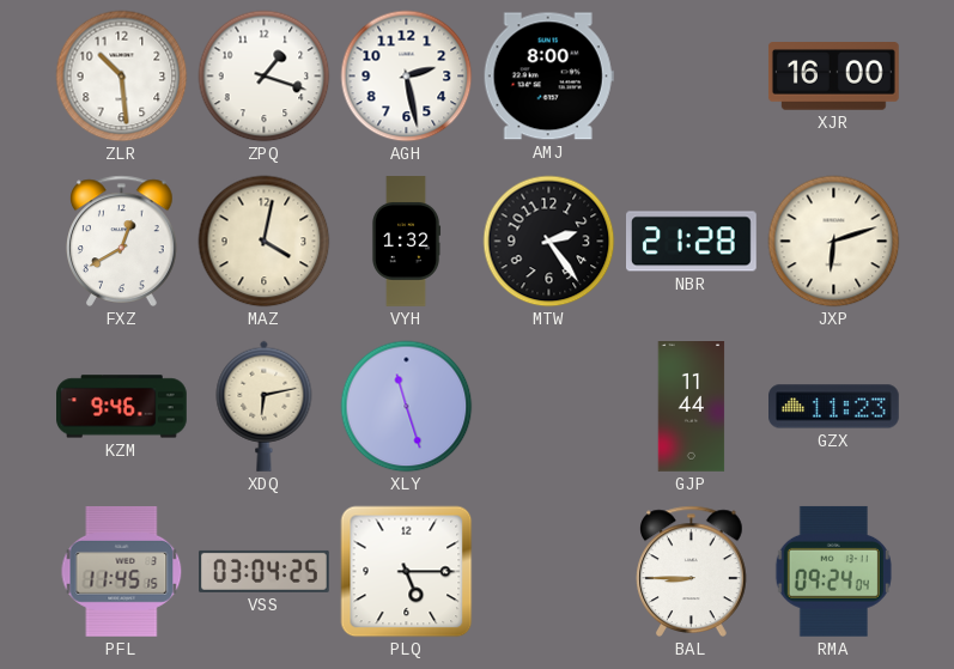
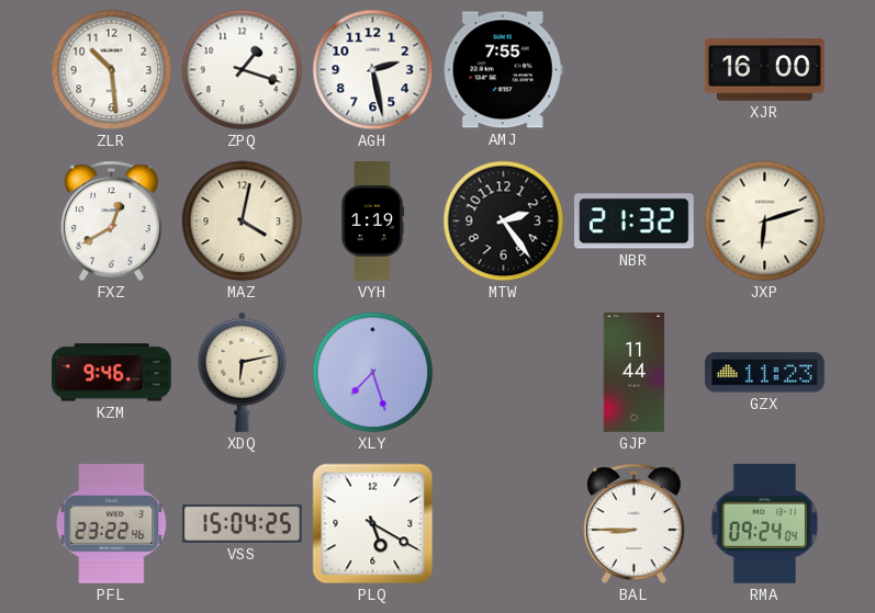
AMJ: 8:00 -> 7:55
VYH: 1:32 -> 1:19
NBR: 21:28 -> 21:32
XLY: 11:27 -> 7:27
PFL: 11:45 -> 23:22
VSS: 03:04 -> 15:04
PLQ: 5:15 -> 5:20
